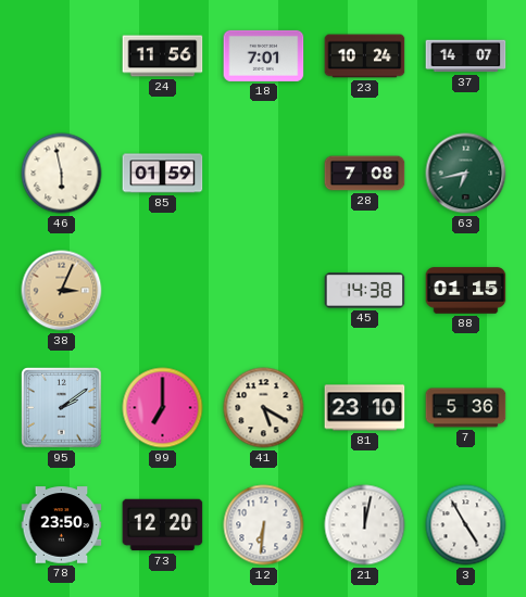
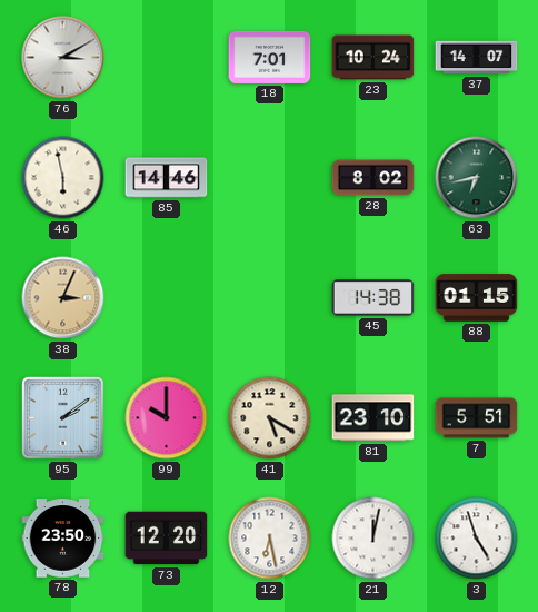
76: none -> 3:10
24: 11:56 -> none
85: 01:59 -> 14:46
28: 7:08 -> 8:02
99: 7:00 -> 10:00
7: 5:36 -> 5:51
12: 6:31 -> 6:28
3: 4:55 -> 4:57
